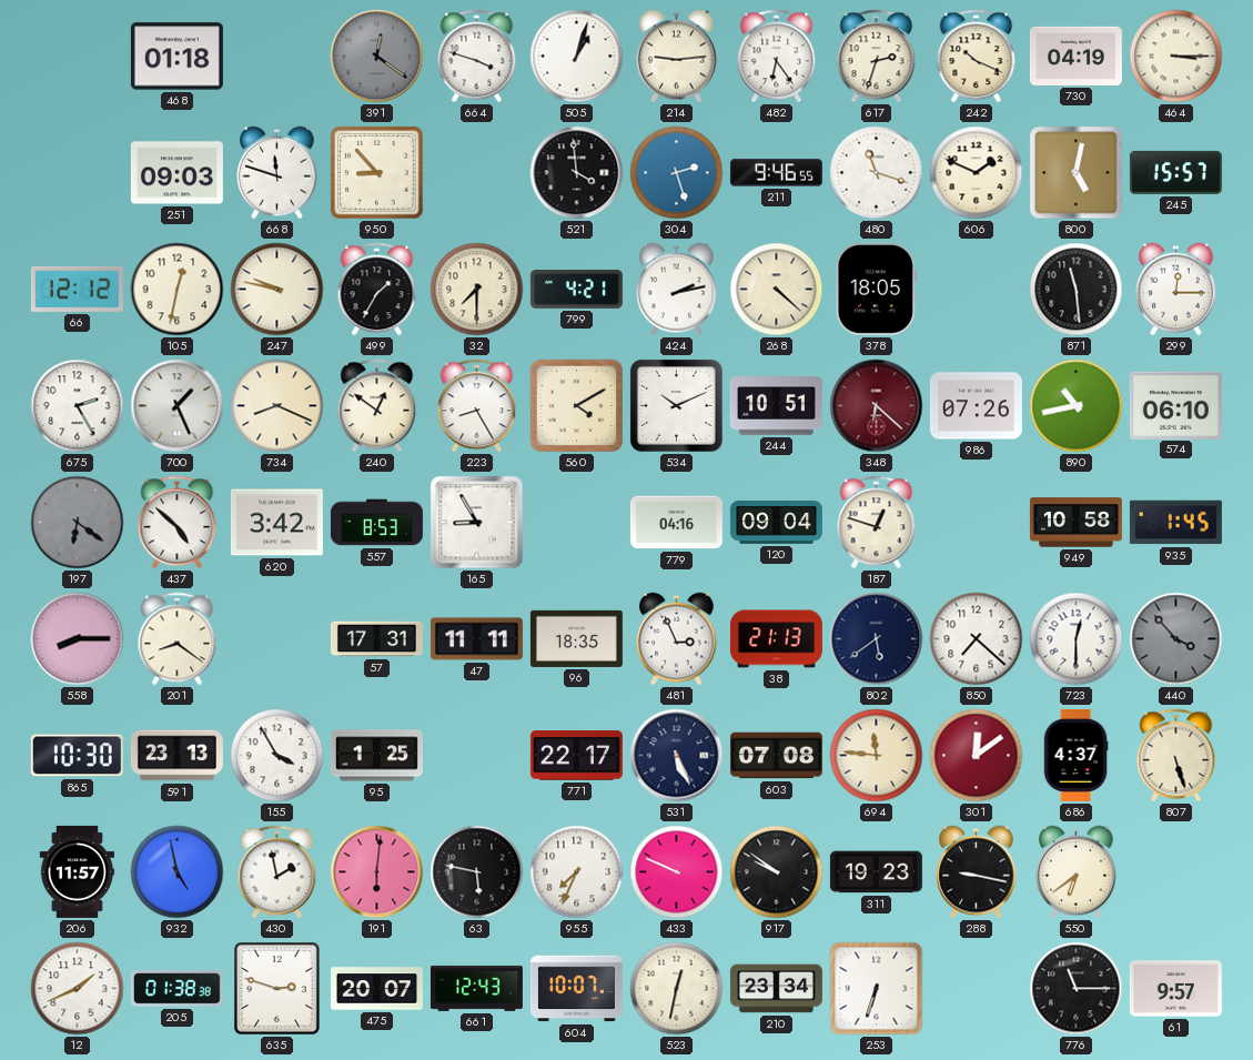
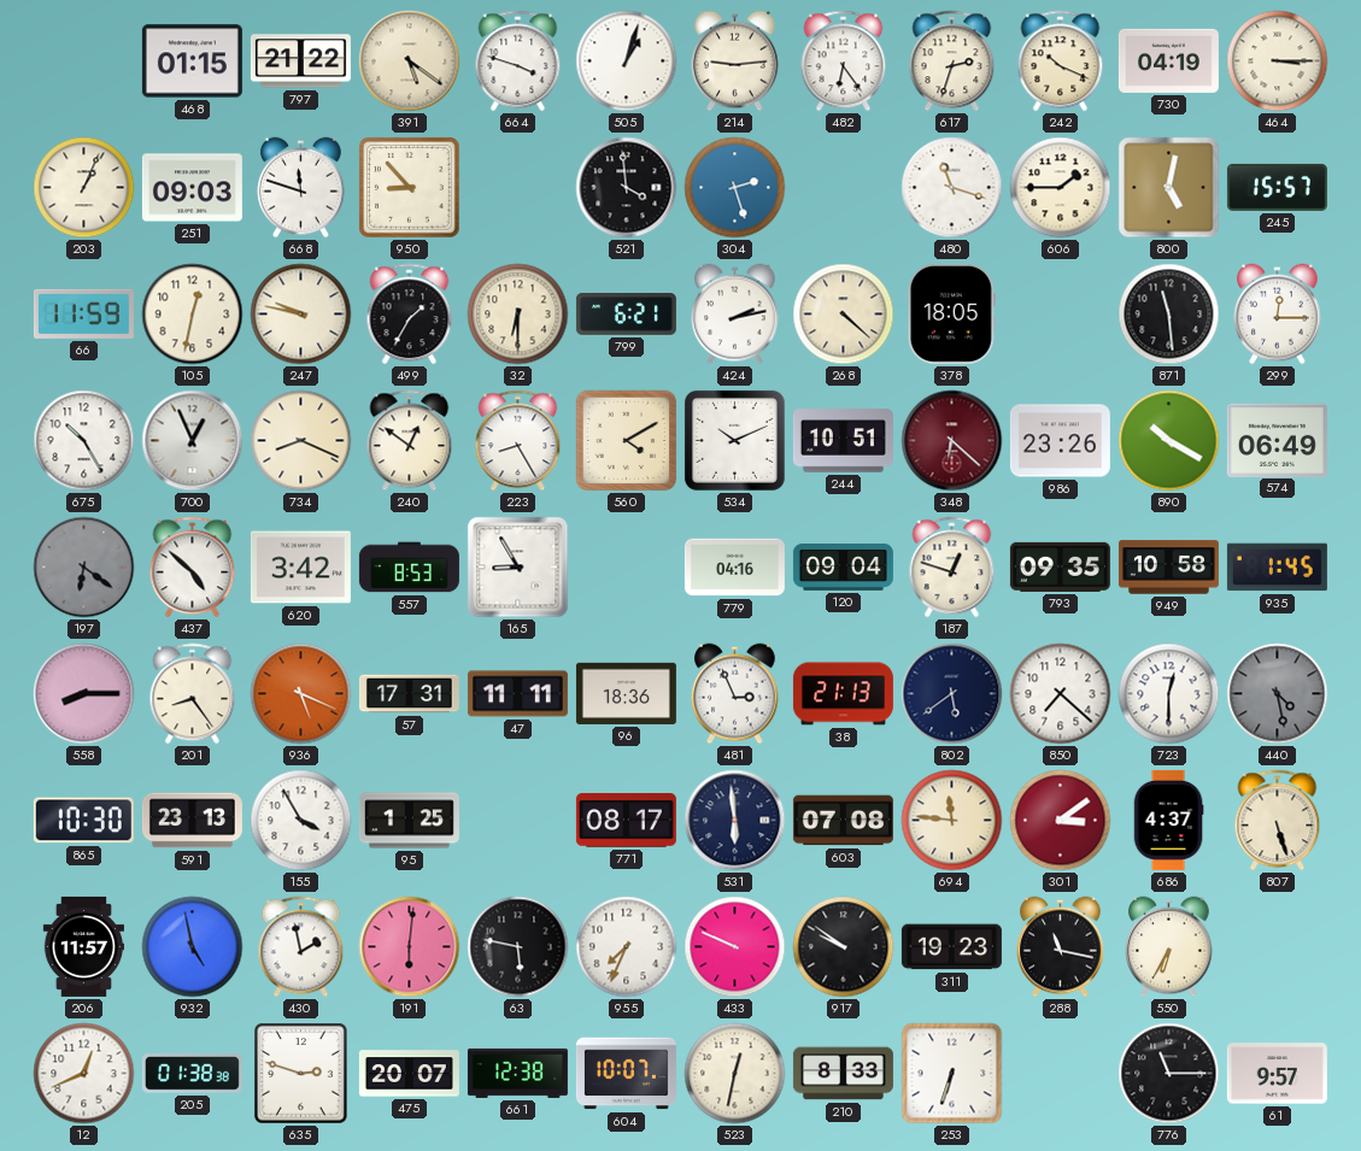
468: 01:18 -> 01:15
797: none -> 21:22
391: 12:21 -> 5:21
391 dial: grey -> cream
203: none -> 1:04
211: 9:46 -> none
606: 1:49 -> 1:45
66: 12:12 -> 11:59
32: 7:30 -> 6:30
799: 4:21 -> 6:21
675: 2:25 -> 10:25
700: 1:26 -> 12:56
986: 07:26 -> 23:26
890: 10:43 -> 10:20
574: 06:10 -> 06:49
793: none -> 09:35
201: 8:21 -> 8:24
936: none -> 5:19
96: 18:35 -> 18:36
440: 3:53 -> 4:28
771: 22:17 -> 08:17
531: 5:26 -> 5:59
301: 12:09 -> 3:09
288: 9:17 -> 11:17
550: 6:39 -> 6:35
12: 1:41 -> 12:41
661: 12:43 -> 12:38
210: 23:34 -> 8:33
